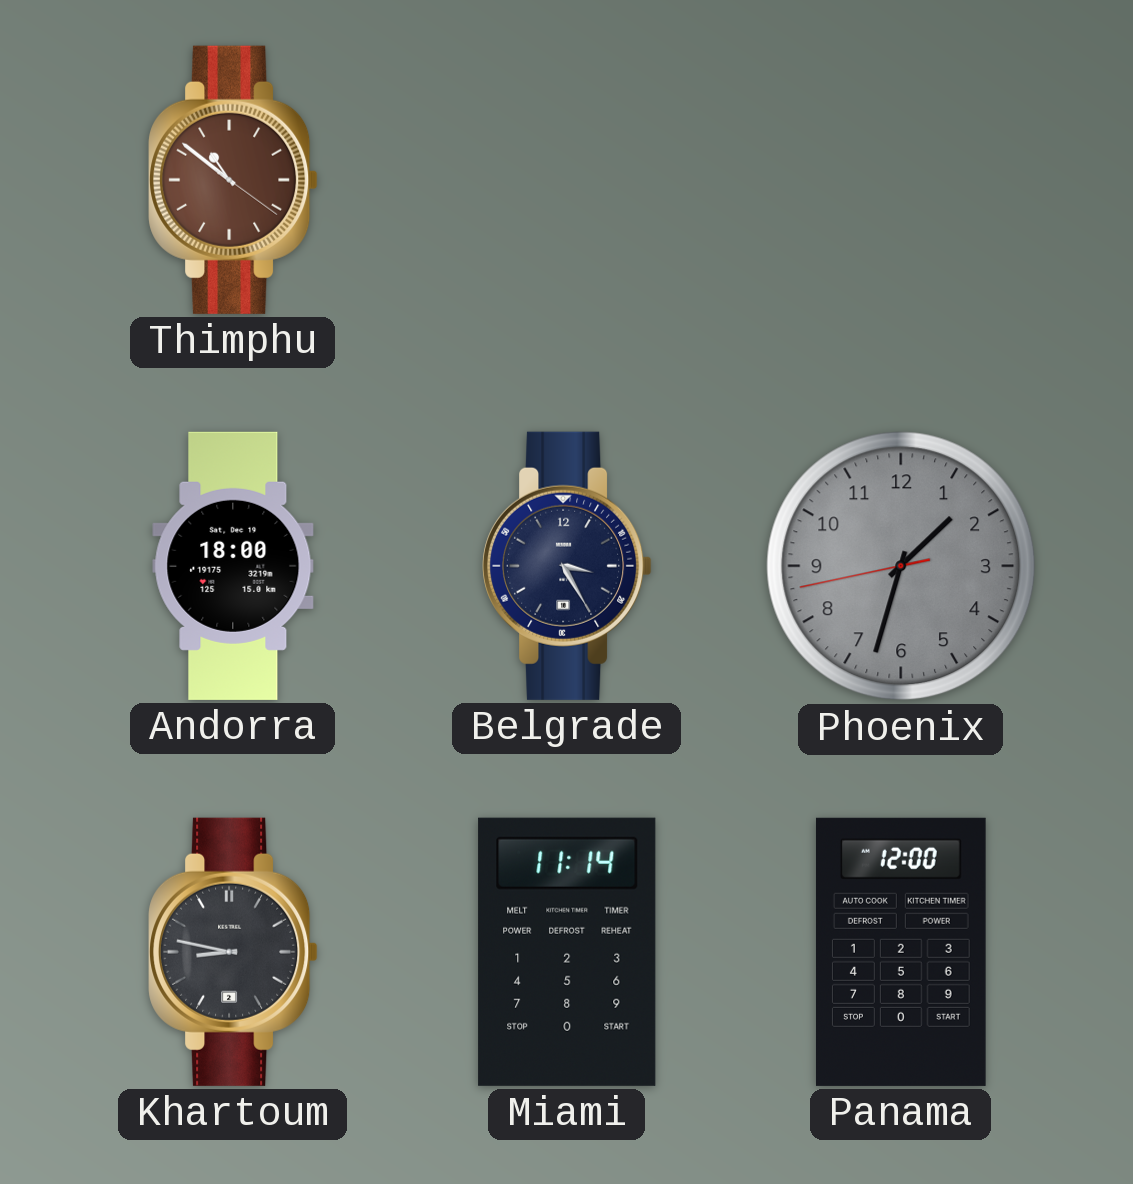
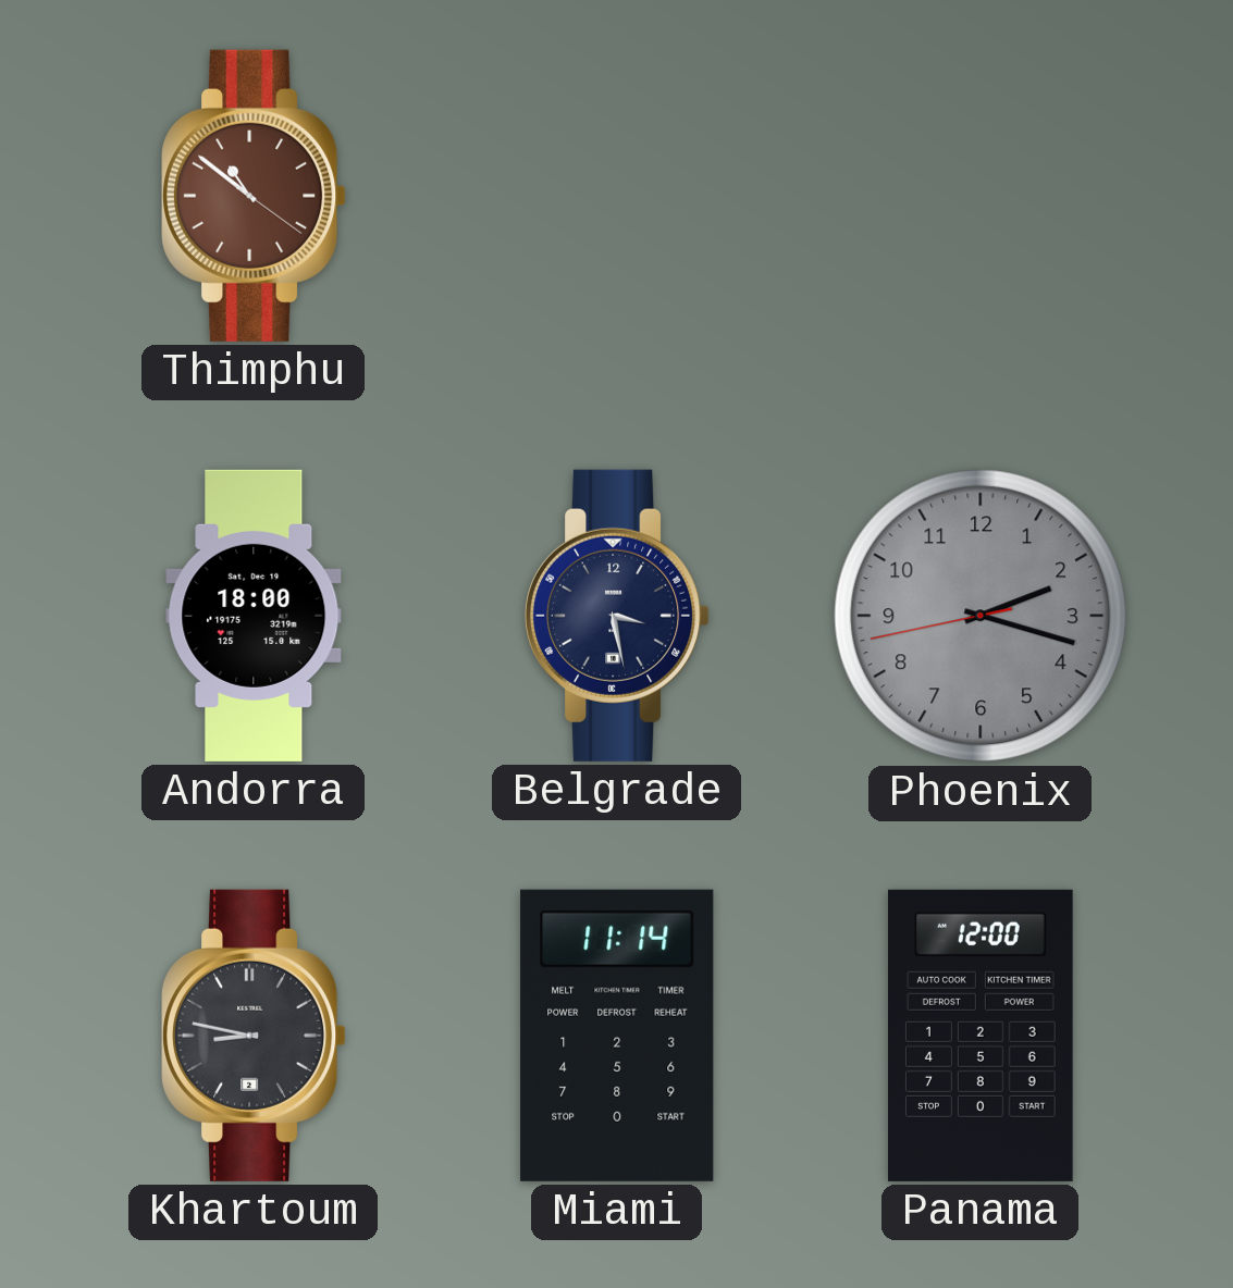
Belgrade: 3:25 -> 3:28
Phoenix: 1:32 -> 2:17
